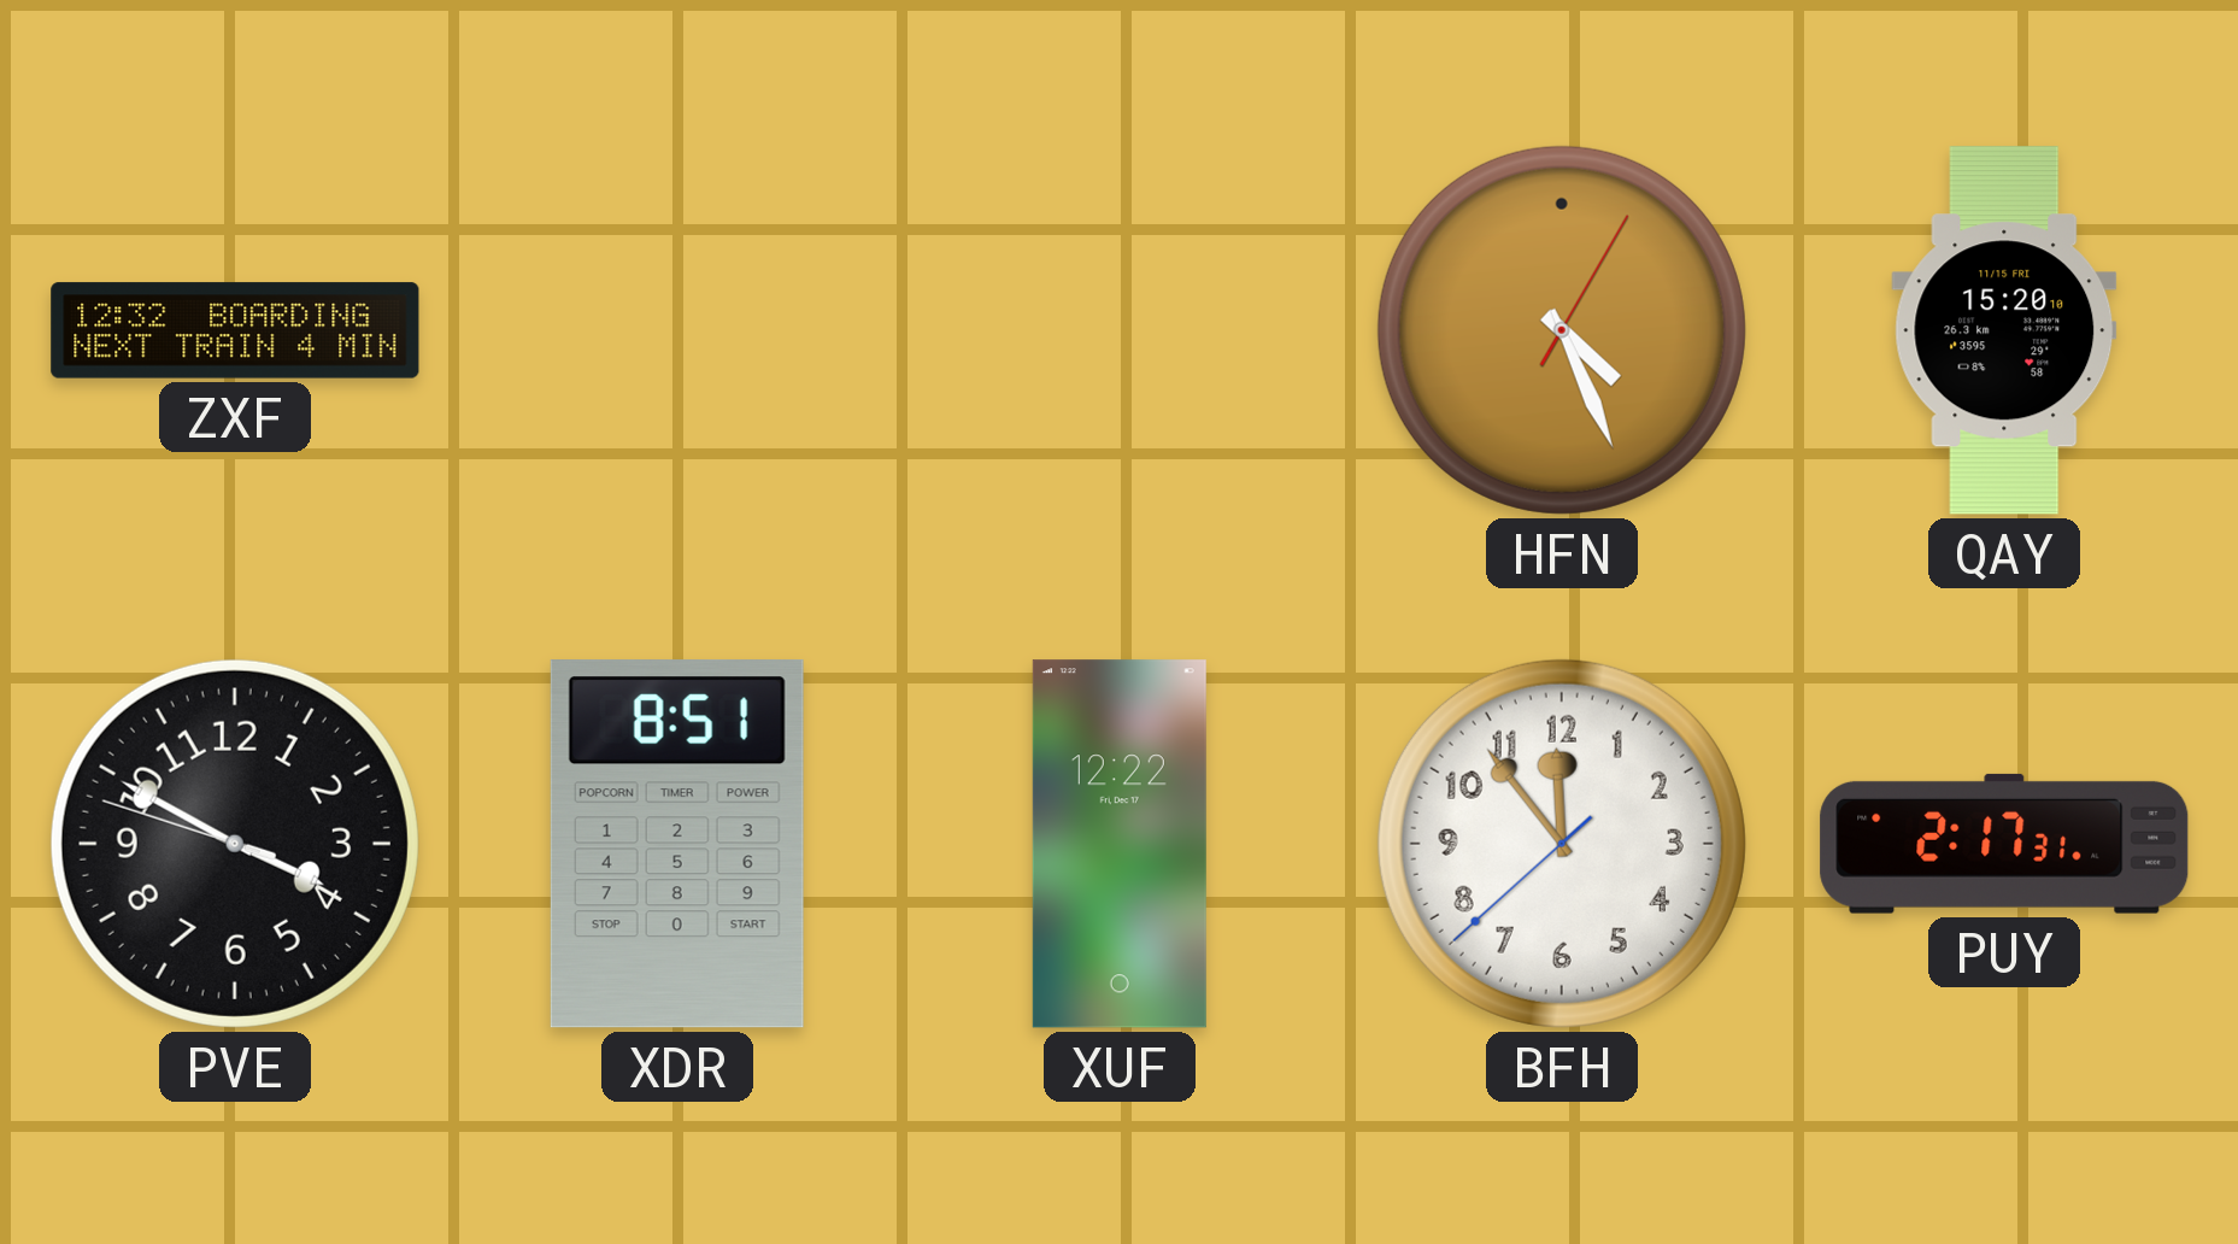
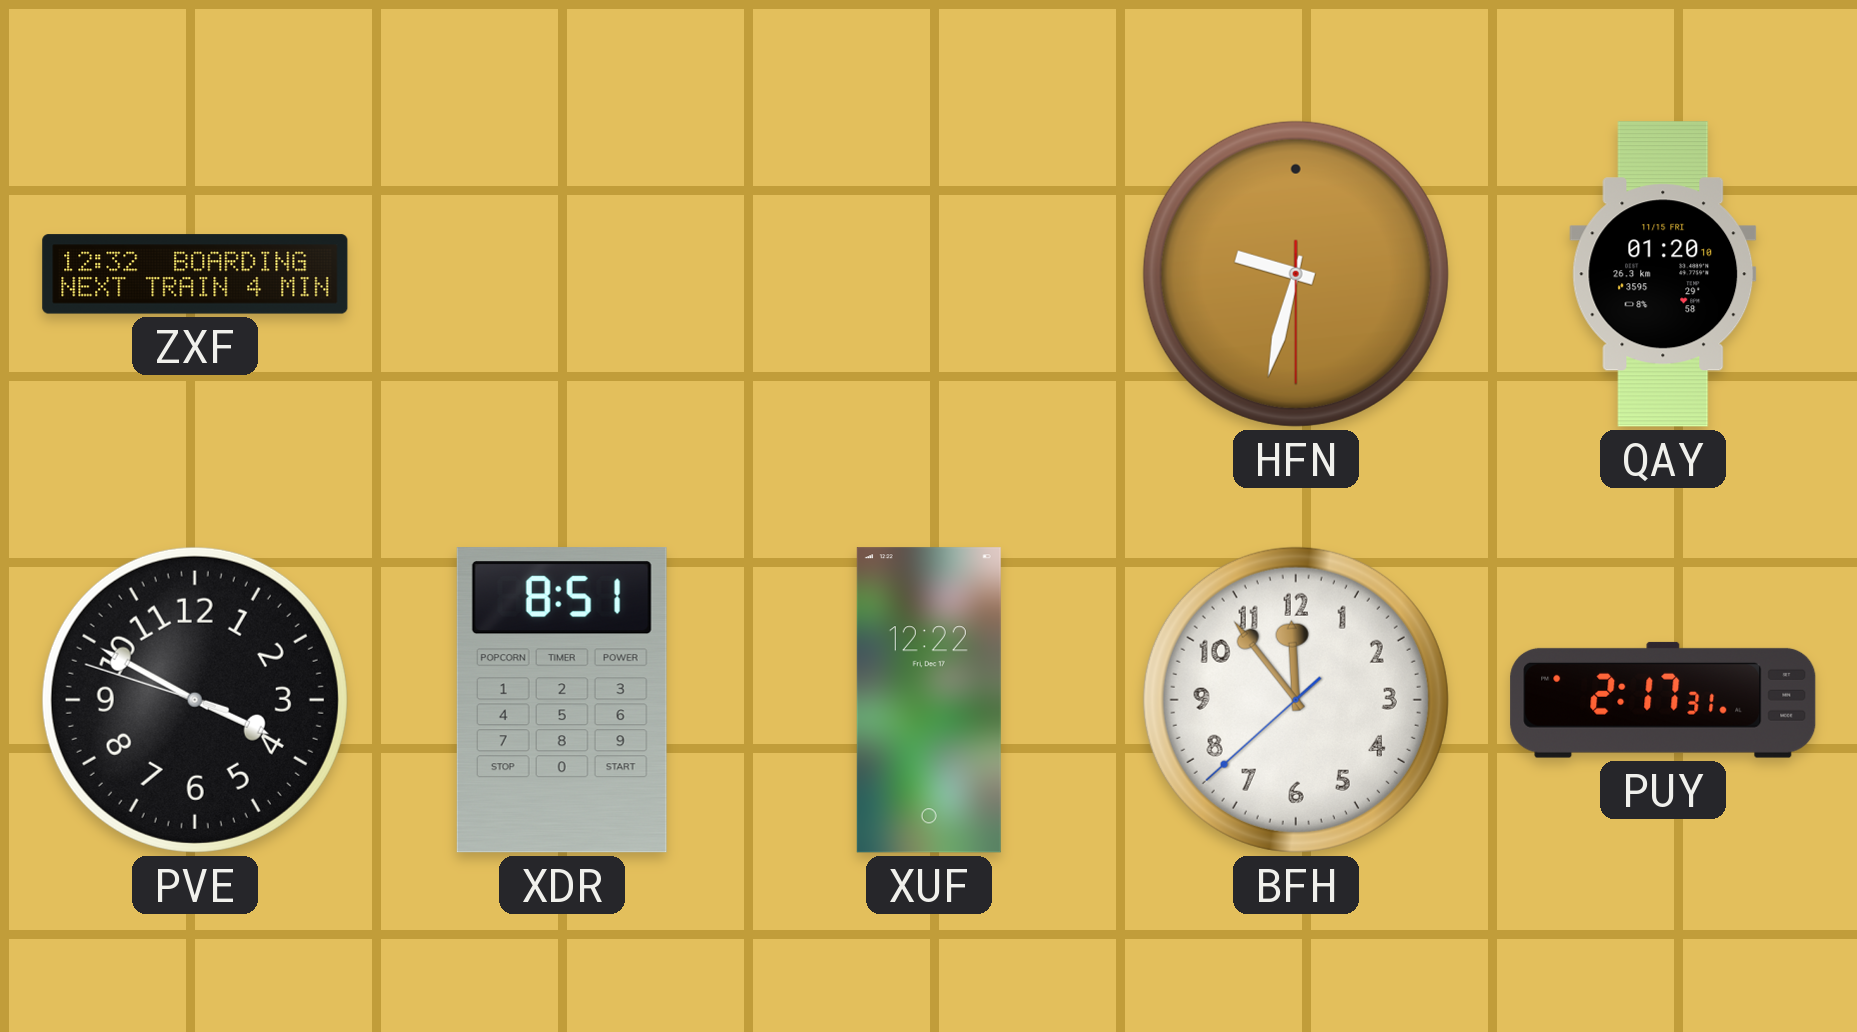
HFN: 4:26 -> 9:32
QAY: 15:20 -> 01:20
